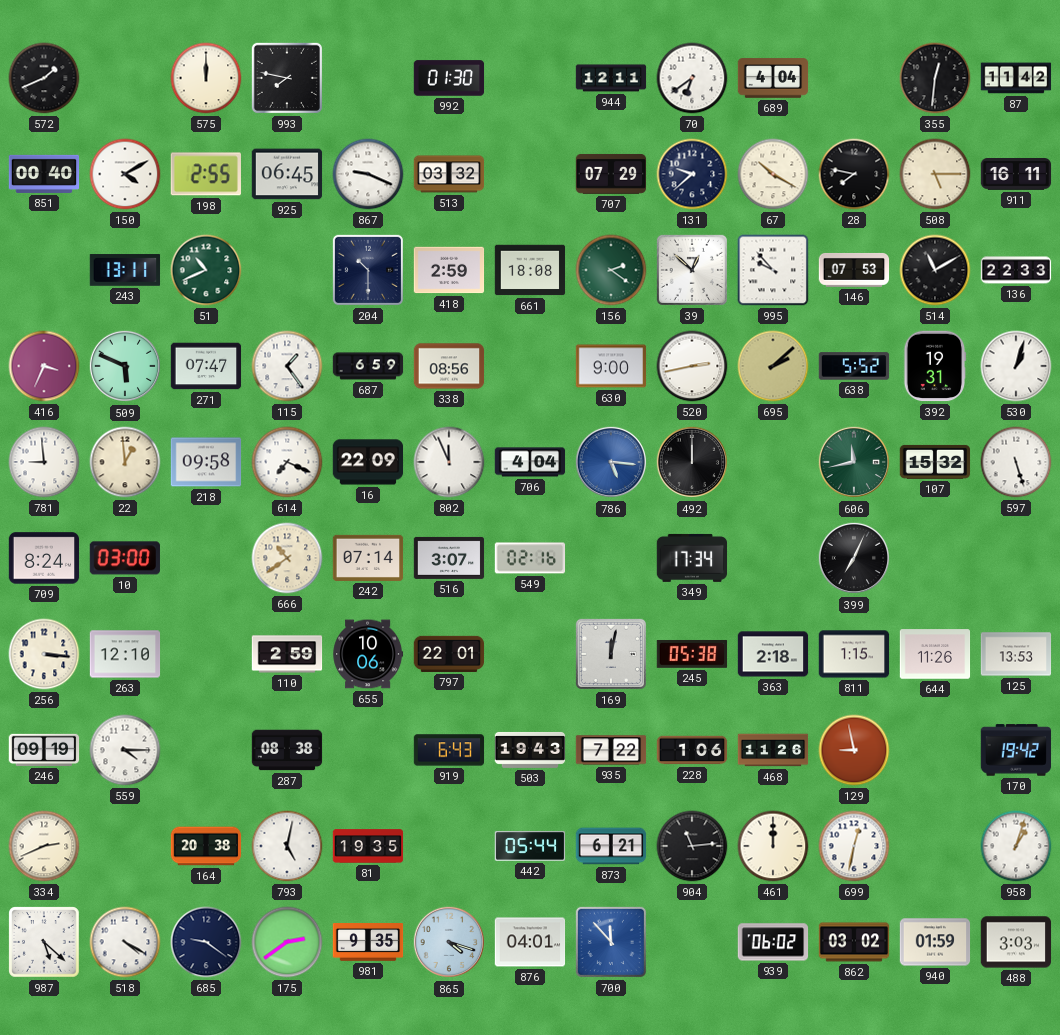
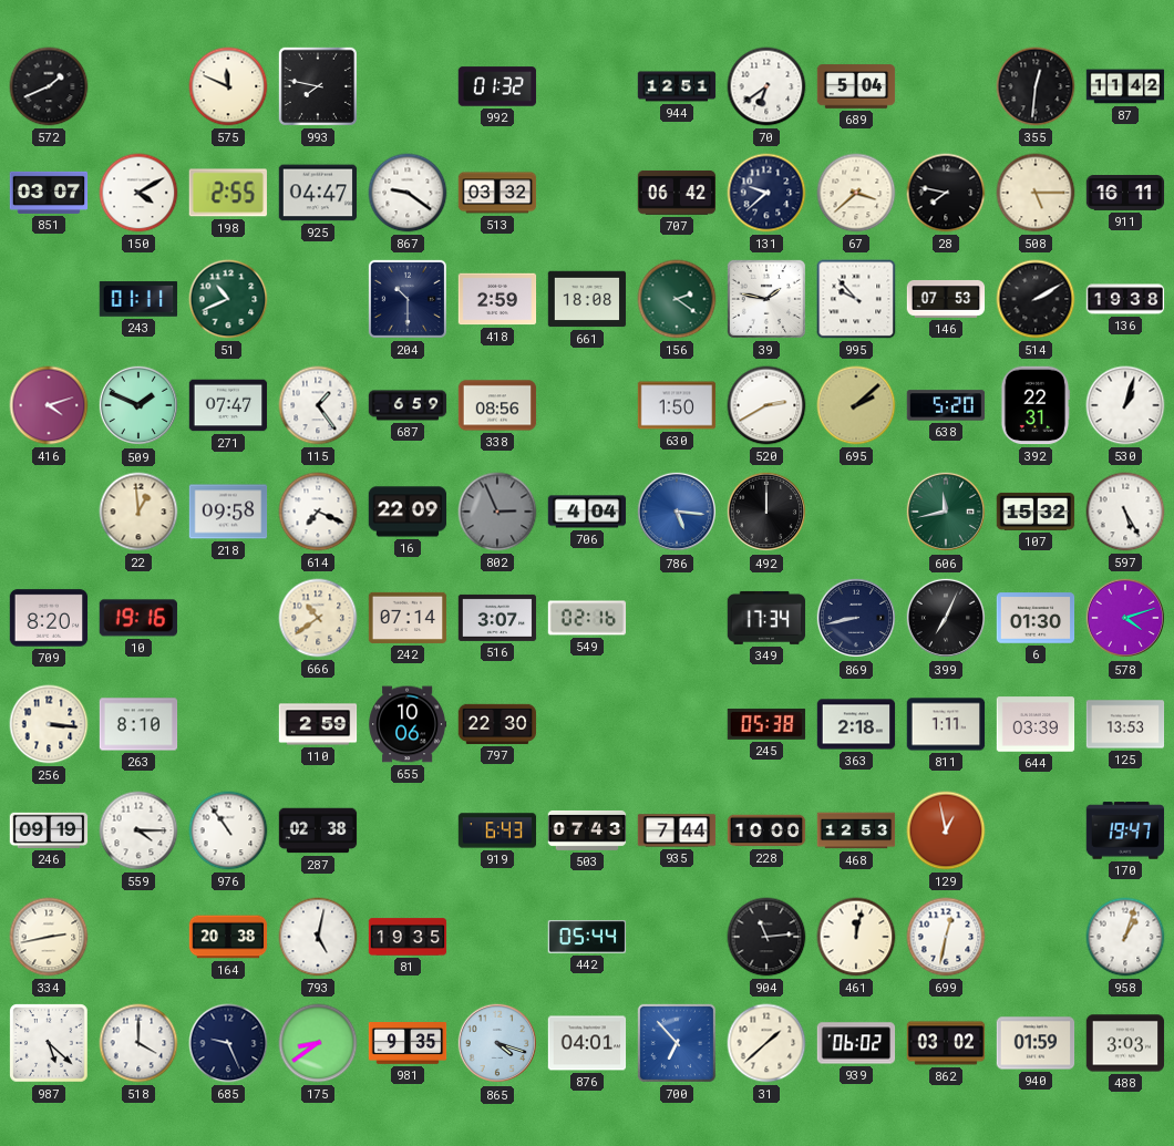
575: 12:00 -> 11:49
992: 01:30 -> 01:32
944: 12:11 -> 12:51
689: 4:04 -> 5:04
851: 00:40 -> 03:07
925: 06:45 -> 04:47
867: 9:19 -> 9:21
707: 07:29 -> 06:42
67: 10:20 -> 3:38
243: 13:11 -> 01:11
39: 12:52 -> 1:47
514: 11:10 -> 2:10
136: 22:33 -> 19:38
416: 3:34 -> 4:12
509: 5:49 -> 1:49
630: 9:00 -> 1:50
520: 2:43 -> 2:40
638: 5:52 -> 5:20
392: 19:31 -> 22:31
781: 8:59 -> none
802: 11:56 -> 2:56
802 dial: white -> grey
597: 5:27 -> 5:25
709: 8:24 -> 8:20
10: 03:00 -> 19:16
869: none -> 8:43
6: none -> 01:30
578: none -> 4:12
263: 12:10 -> 8:10
797: 22:01 -> 22:30
169: 12:02 -> none
811: 1:15 -> 1:11
644: 11:26 -> 03:39
976: none -> 10:54
287: 08:38 -> 02:38
503: 19:43 -> 07:43
935: 7:22 -> 7:44
228: 1:06 -> 10:00
468: 11:26 -> 12:53
129: 8:58 -> 12:58
170: 19:42 -> 19:47
334: 2:41 -> 2:43
873: 6:21 -> none
461: 12:00 -> 12:02
518: 4:20 -> 4:00
685: 9:21 -> 9:26
175: 2:39 -> 8:39
700: 11:53 -> 6:53
31: none -> 1:38
